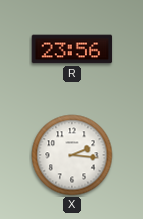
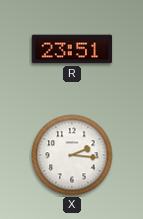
R: 23:56 -> 23:51
